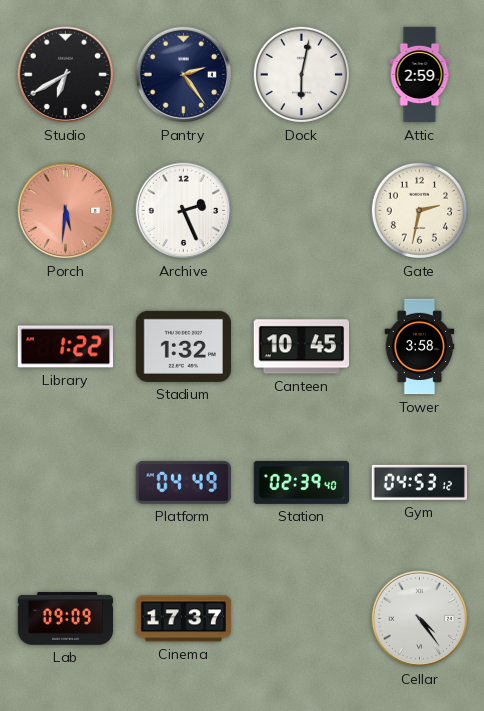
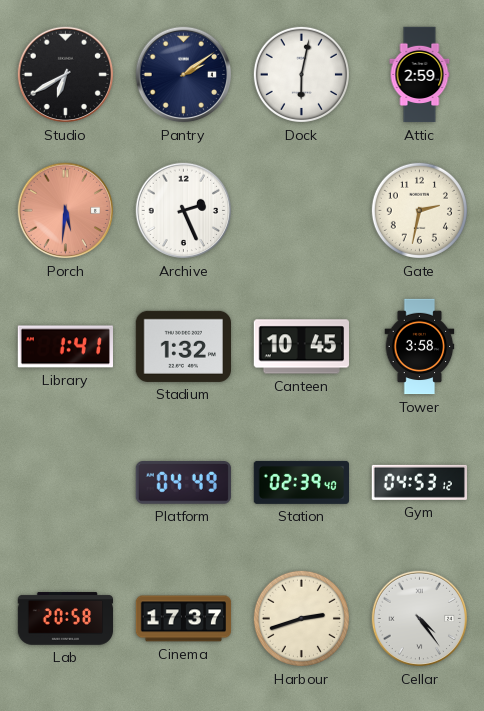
Pantry: 2:24 -> 2:09
Library: 1:22 -> 1:41
Lab: 09:09 -> 20:58
Harbour: none -> 2:42
